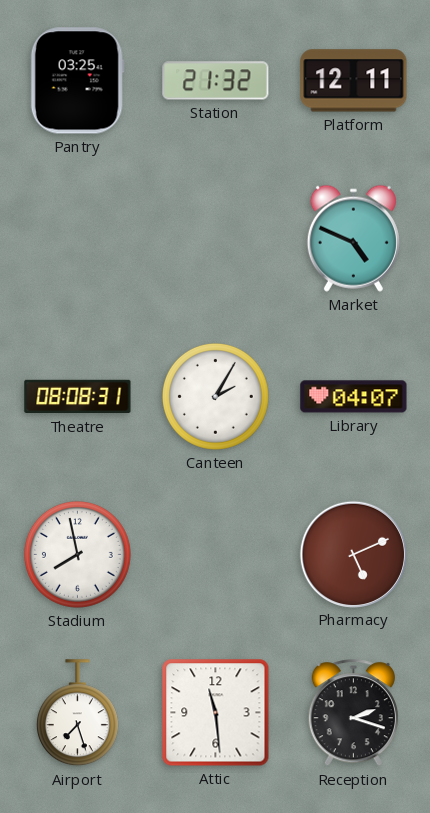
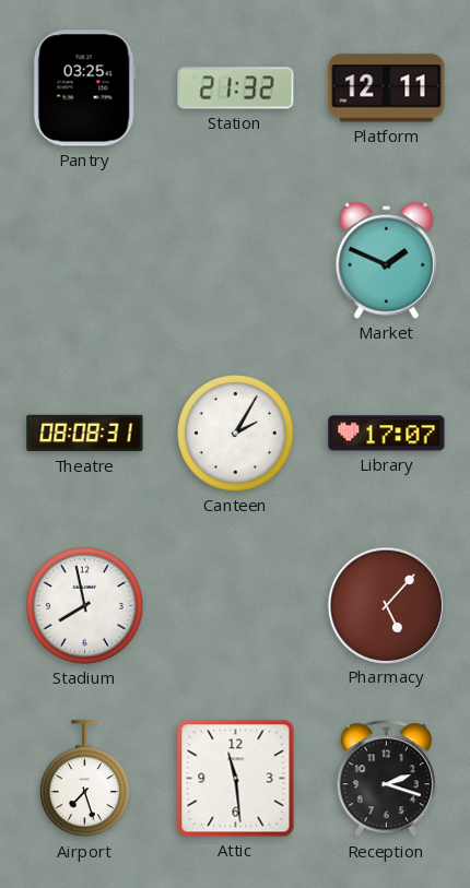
Market: 4:49 -> 1:49
Library: 04:07 -> 17:07
Pharmacy: 5:11 -> 5:07
